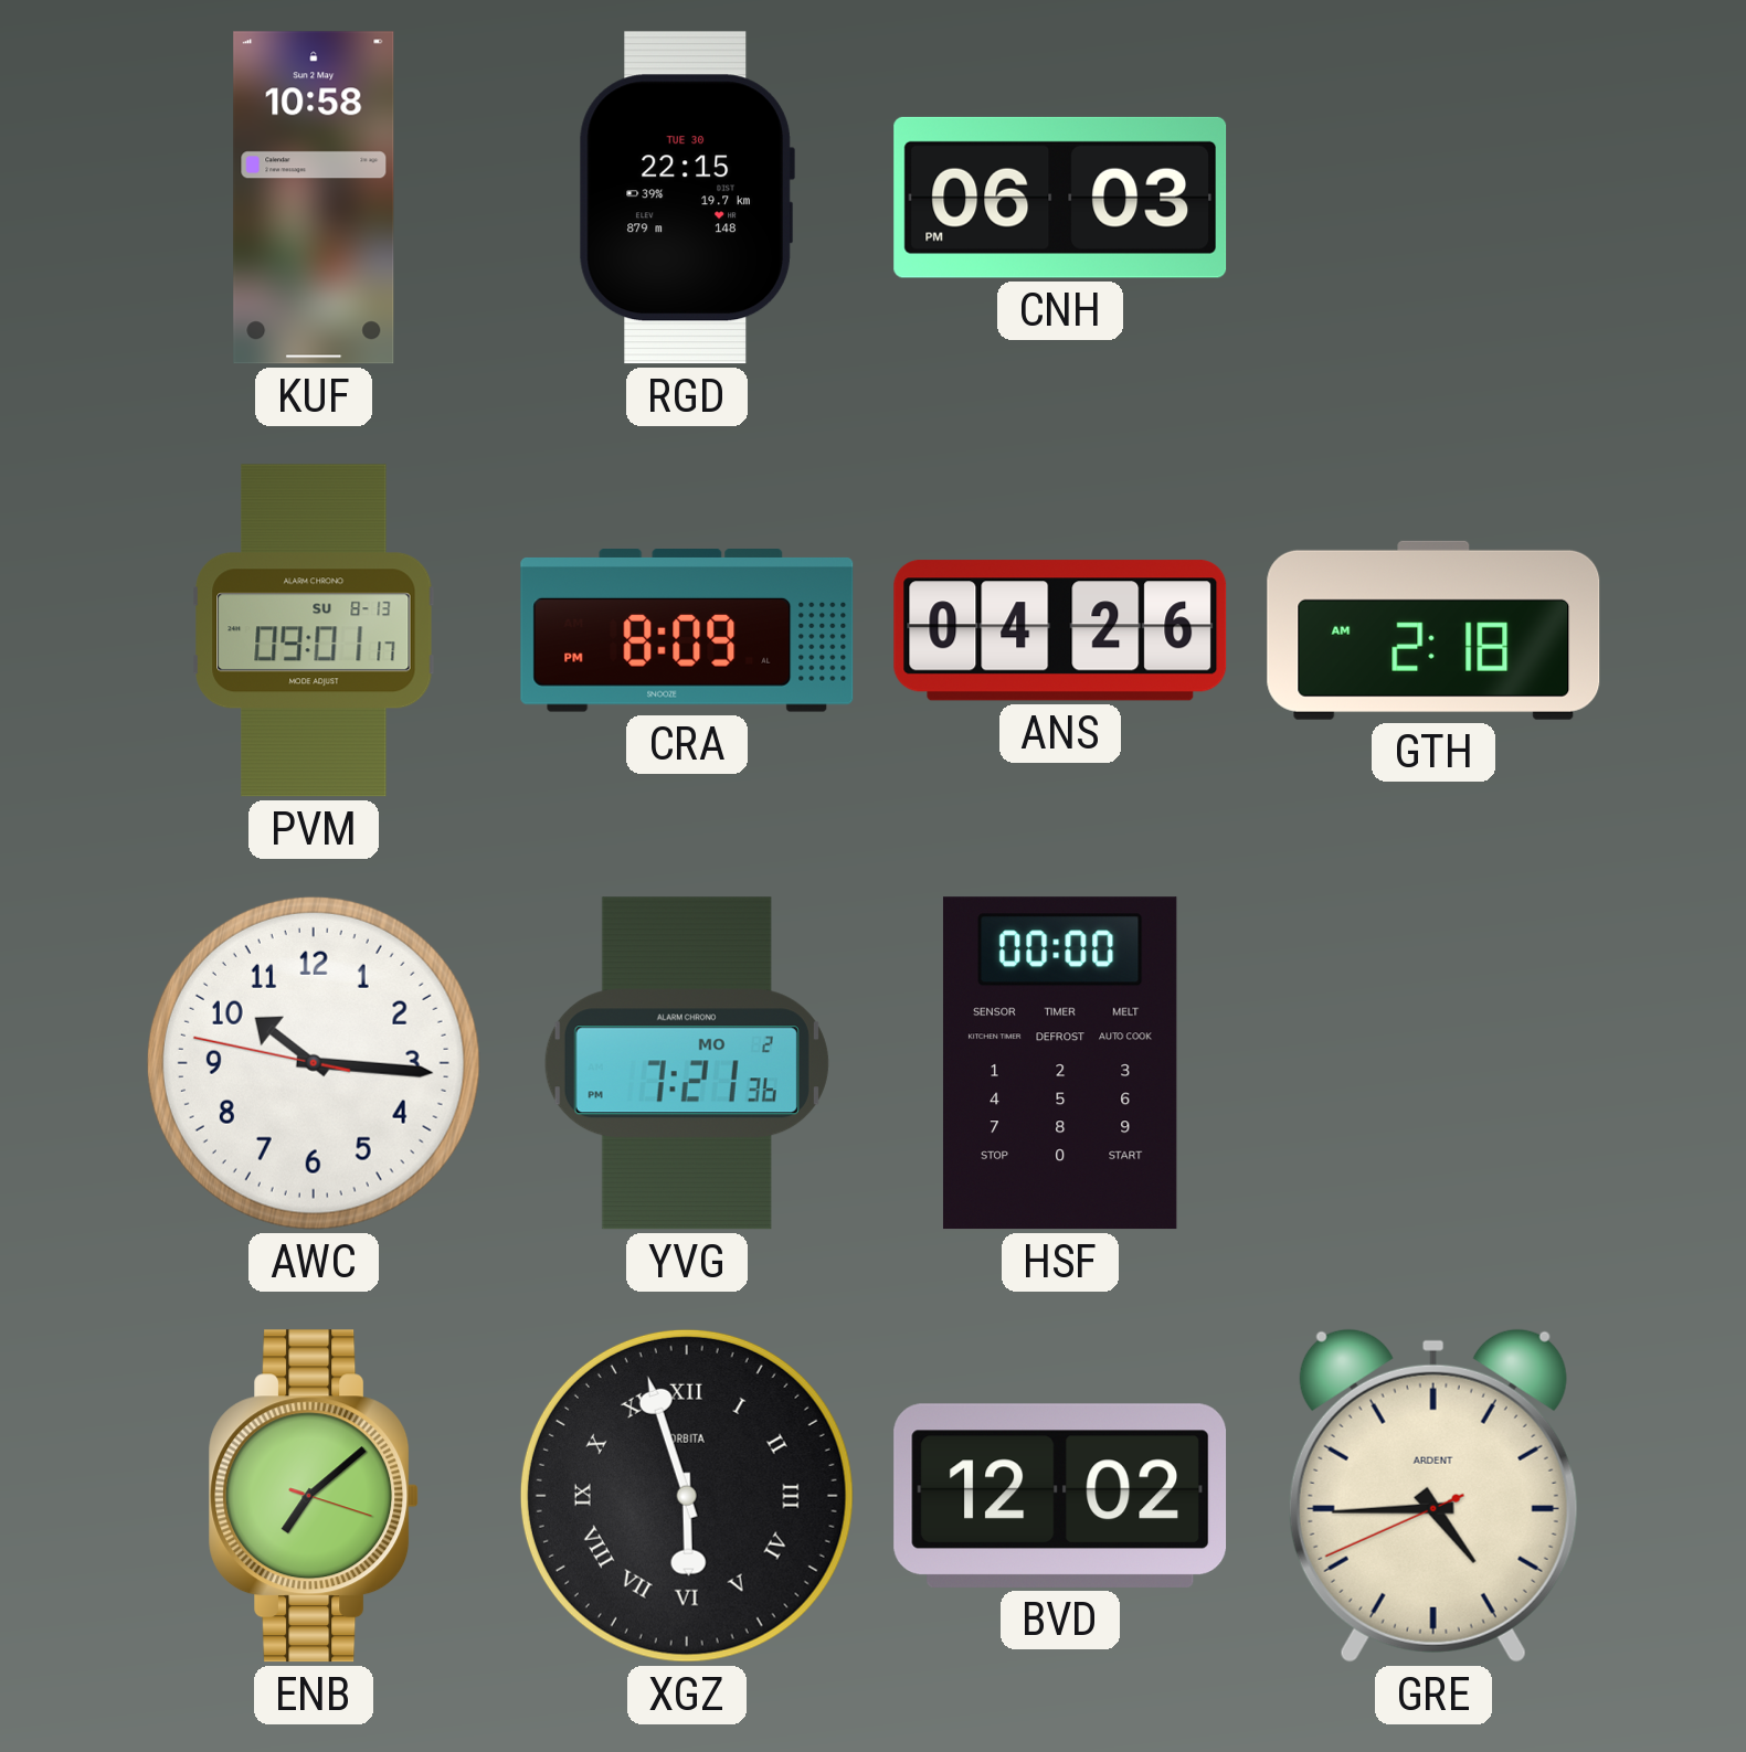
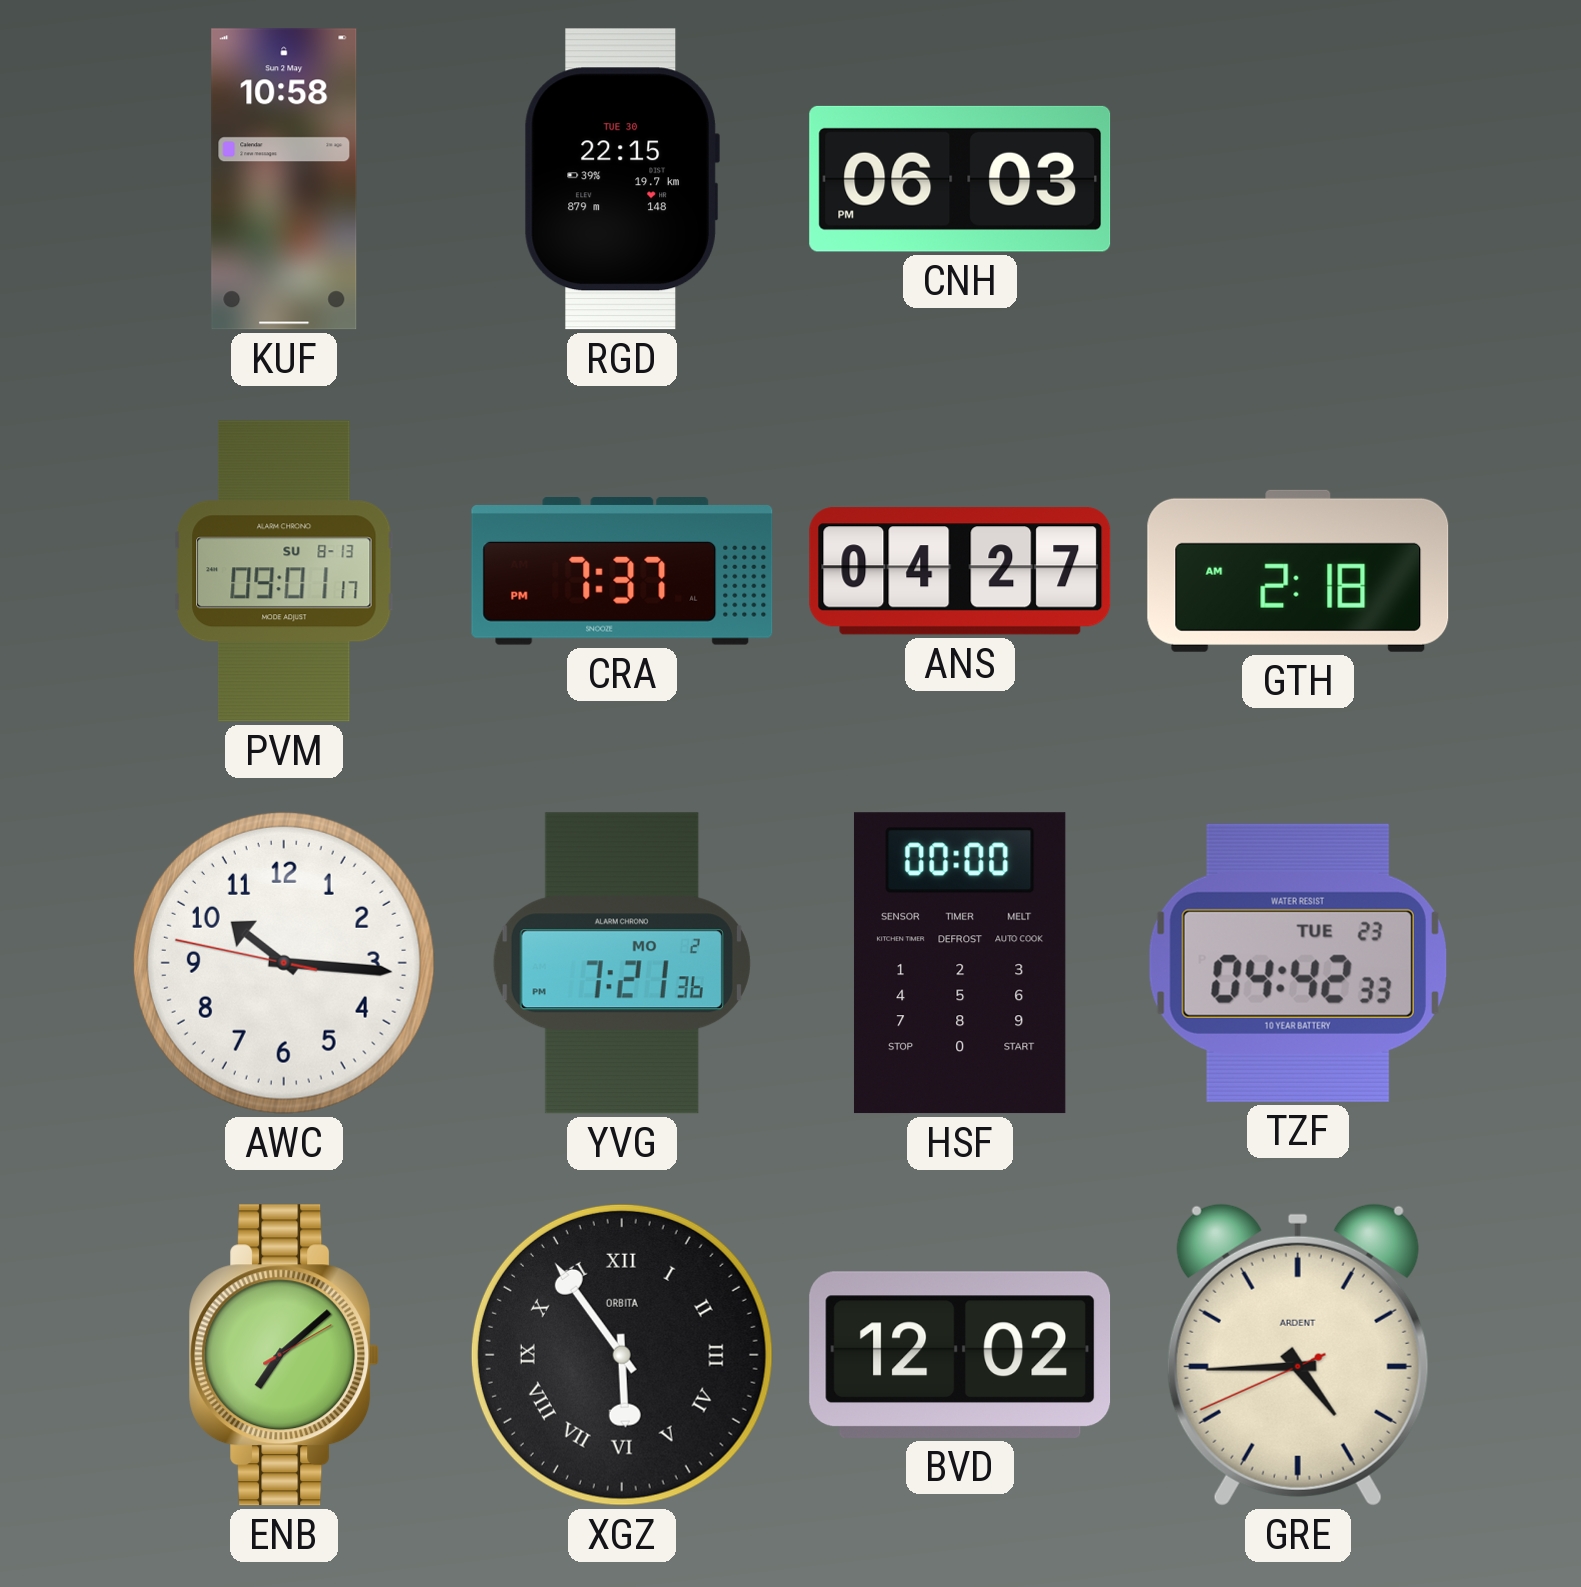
CRA: 8:09 -> 7:37
ANS: 04:26 -> 04:27
TZF: none -> 04:42
ENB: 7:08:18 -> 7:08:10
XGZ: 5:57 -> 5:54
